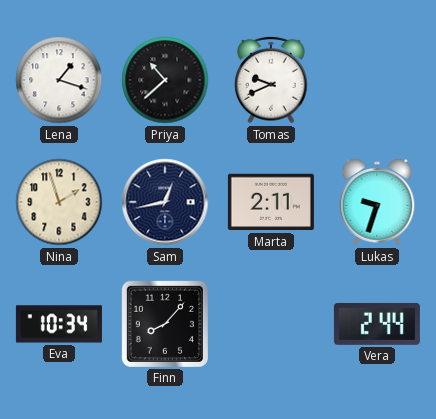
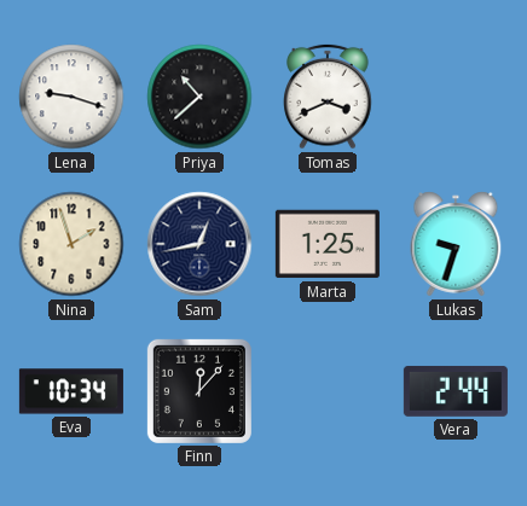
Lena: 1:18 -> 9:18
Tomas: 9:41 -> 3:41
Marta: 2:11 -> 1:25
Finn: 8:07 -> 12:07
